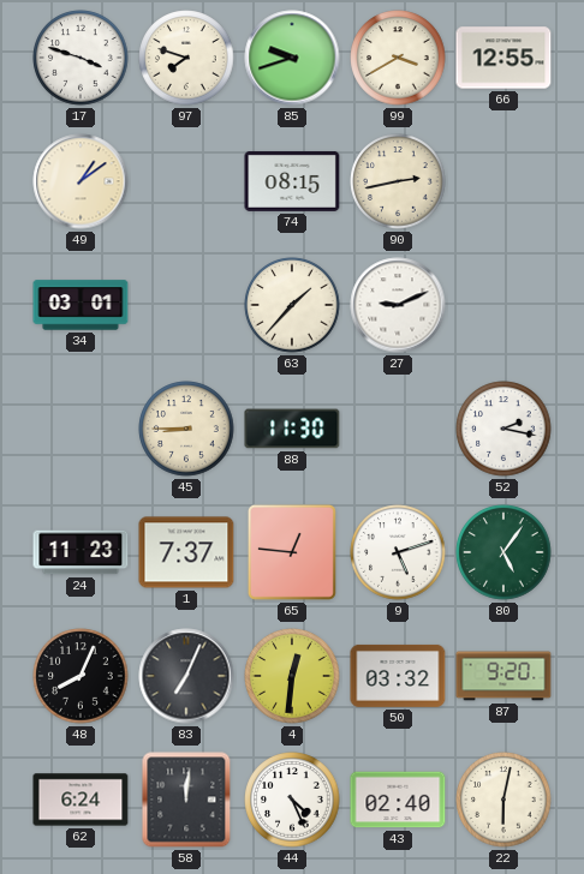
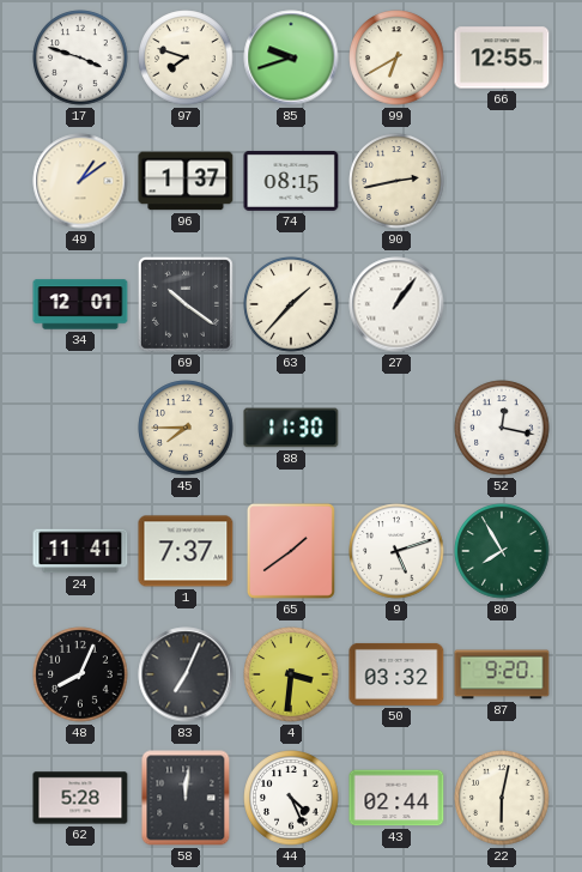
99: 3:40 -> 6:40
96: none -> 1:37
34: 03:01 -> 12:01
69: none -> 10:21
27: 9:11 -> 1:06
45: 8:45 -> 7:45
52: 2:17 -> 12:17
24: 11:23 -> 11:41
65: 12:46 -> 1:39
80: 5:06 -> 7:55
4: 12:31 -> 3:31
62: 6:24 -> 5:28
43: 02:40 -> 02:44
